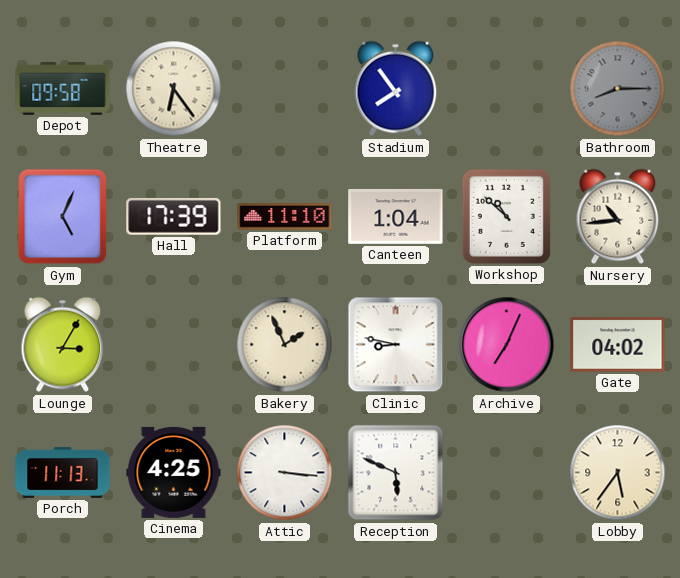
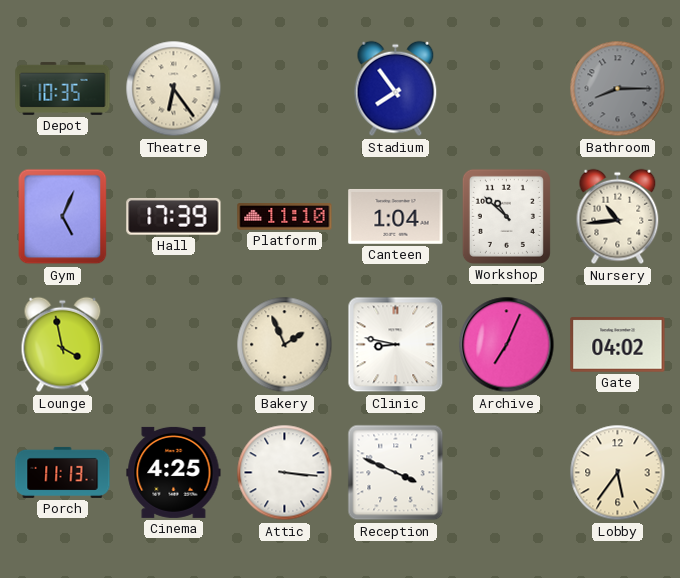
Depot: 09:58 -> 10:35
Lounge: 3:05 -> 3:58
Reception: 5:49 -> 3:49
